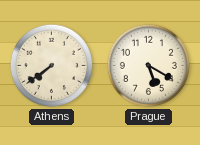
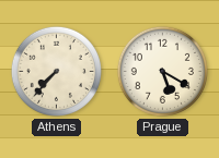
Athens: 7:39 -> 7:37
